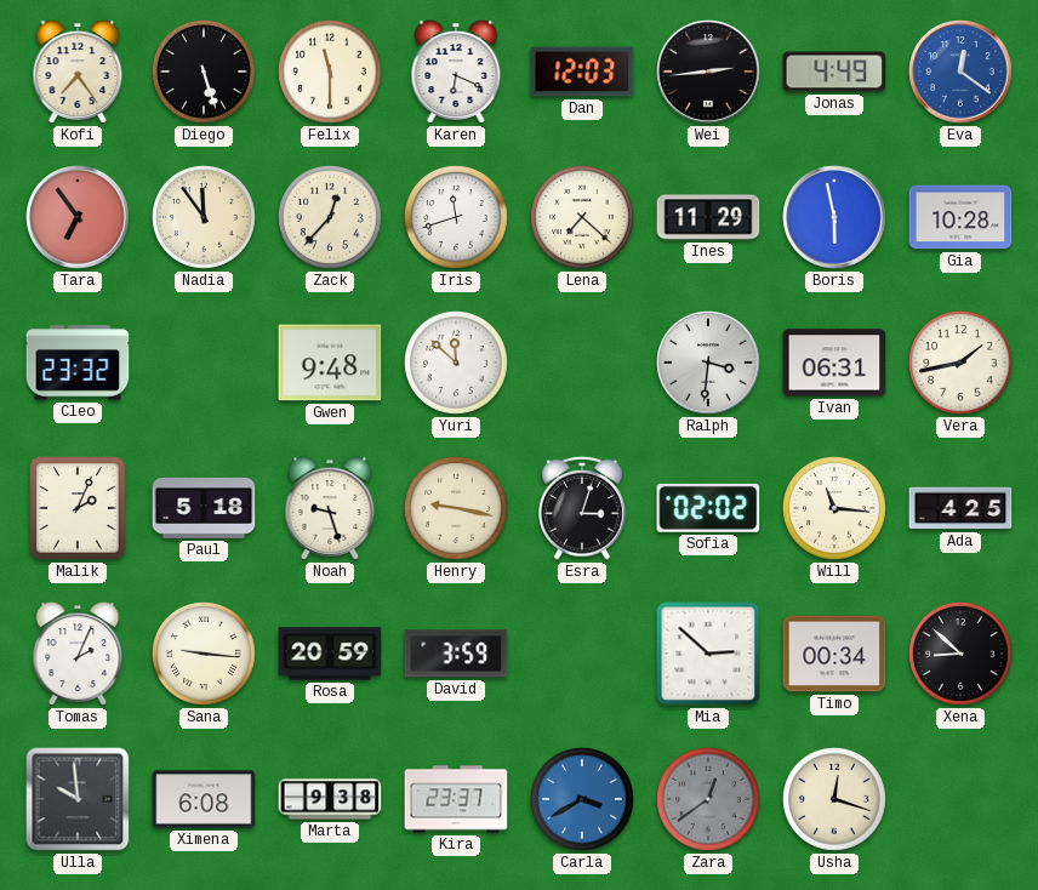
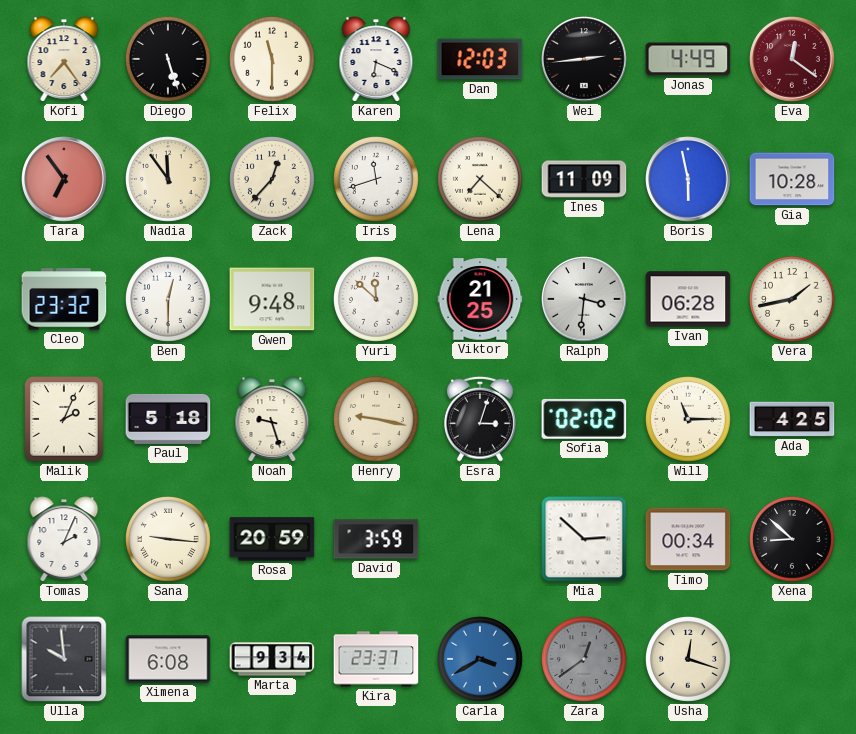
Eva dial: blue -> burgundy
Ines: 11:29 -> 11:09
Ben: none -> 12:30
Viktor: none -> 21:25
Ivan: 06:31 -> 06:28
Will: 11:16 -> 11:15
Marta: 9:38 -> 9:34
